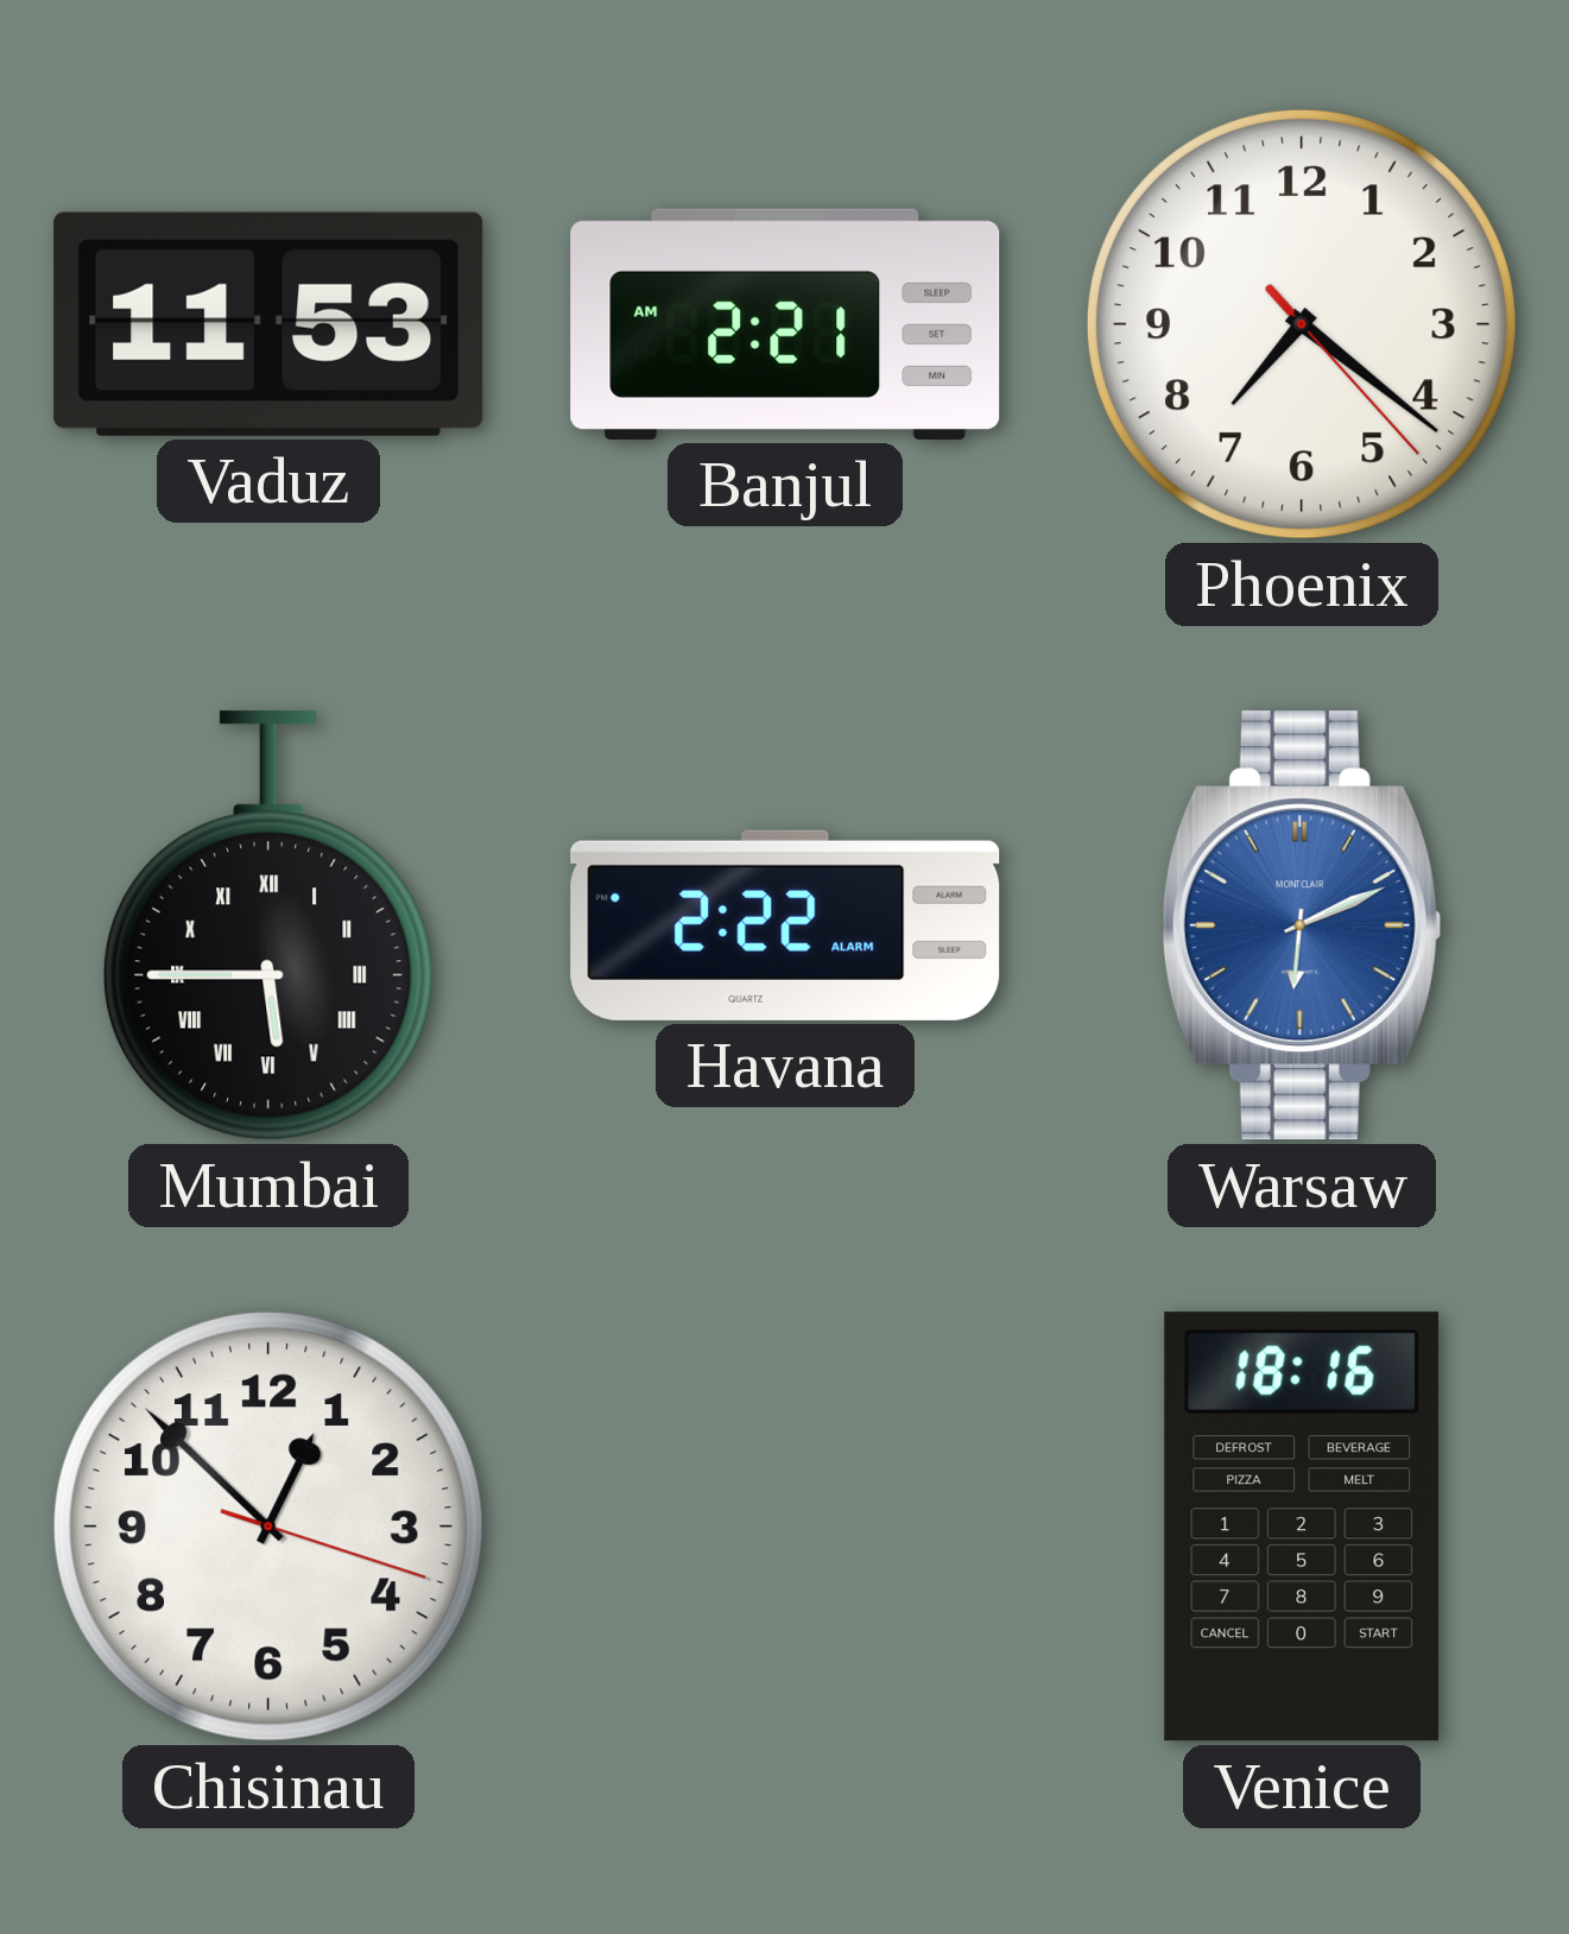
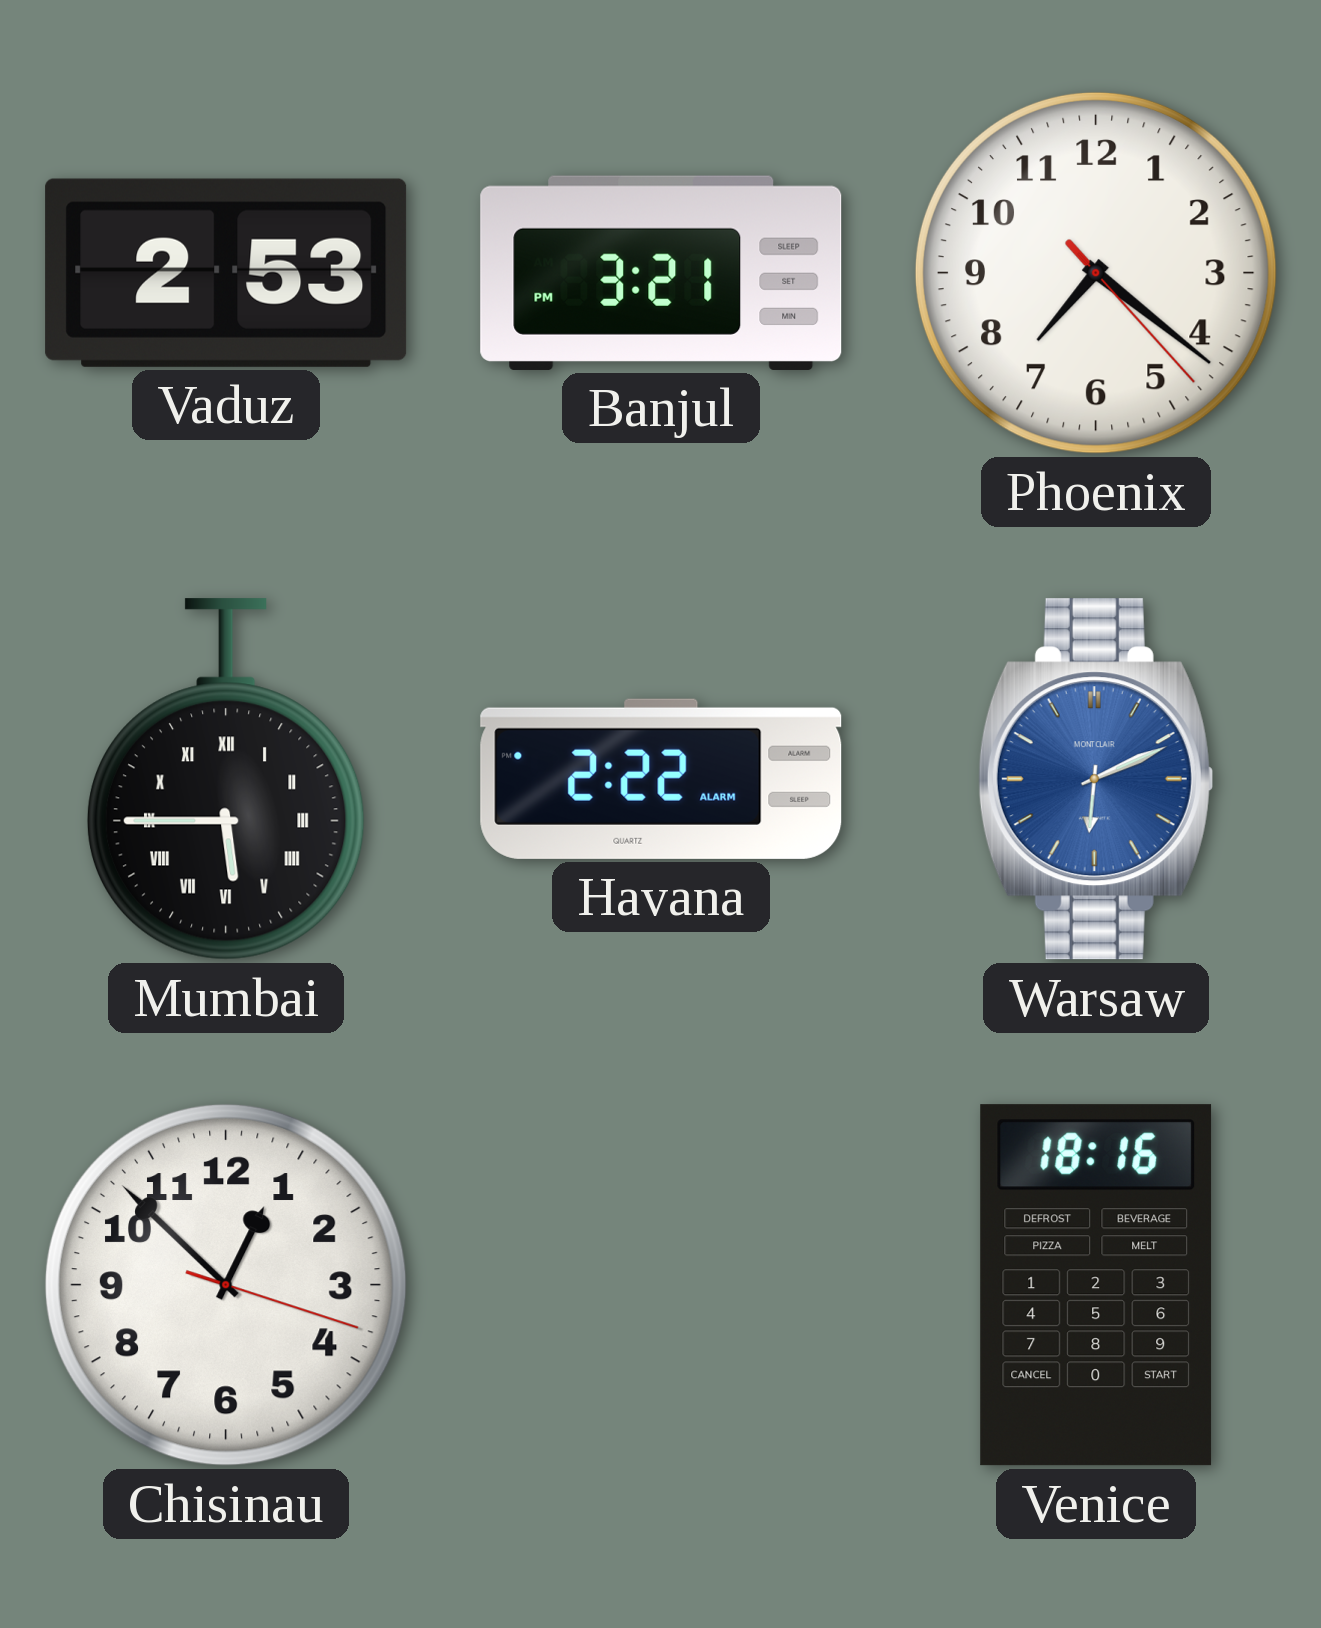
Vaduz: 11:53 -> 2:53
Banjul: 2:21 -> 3:21
